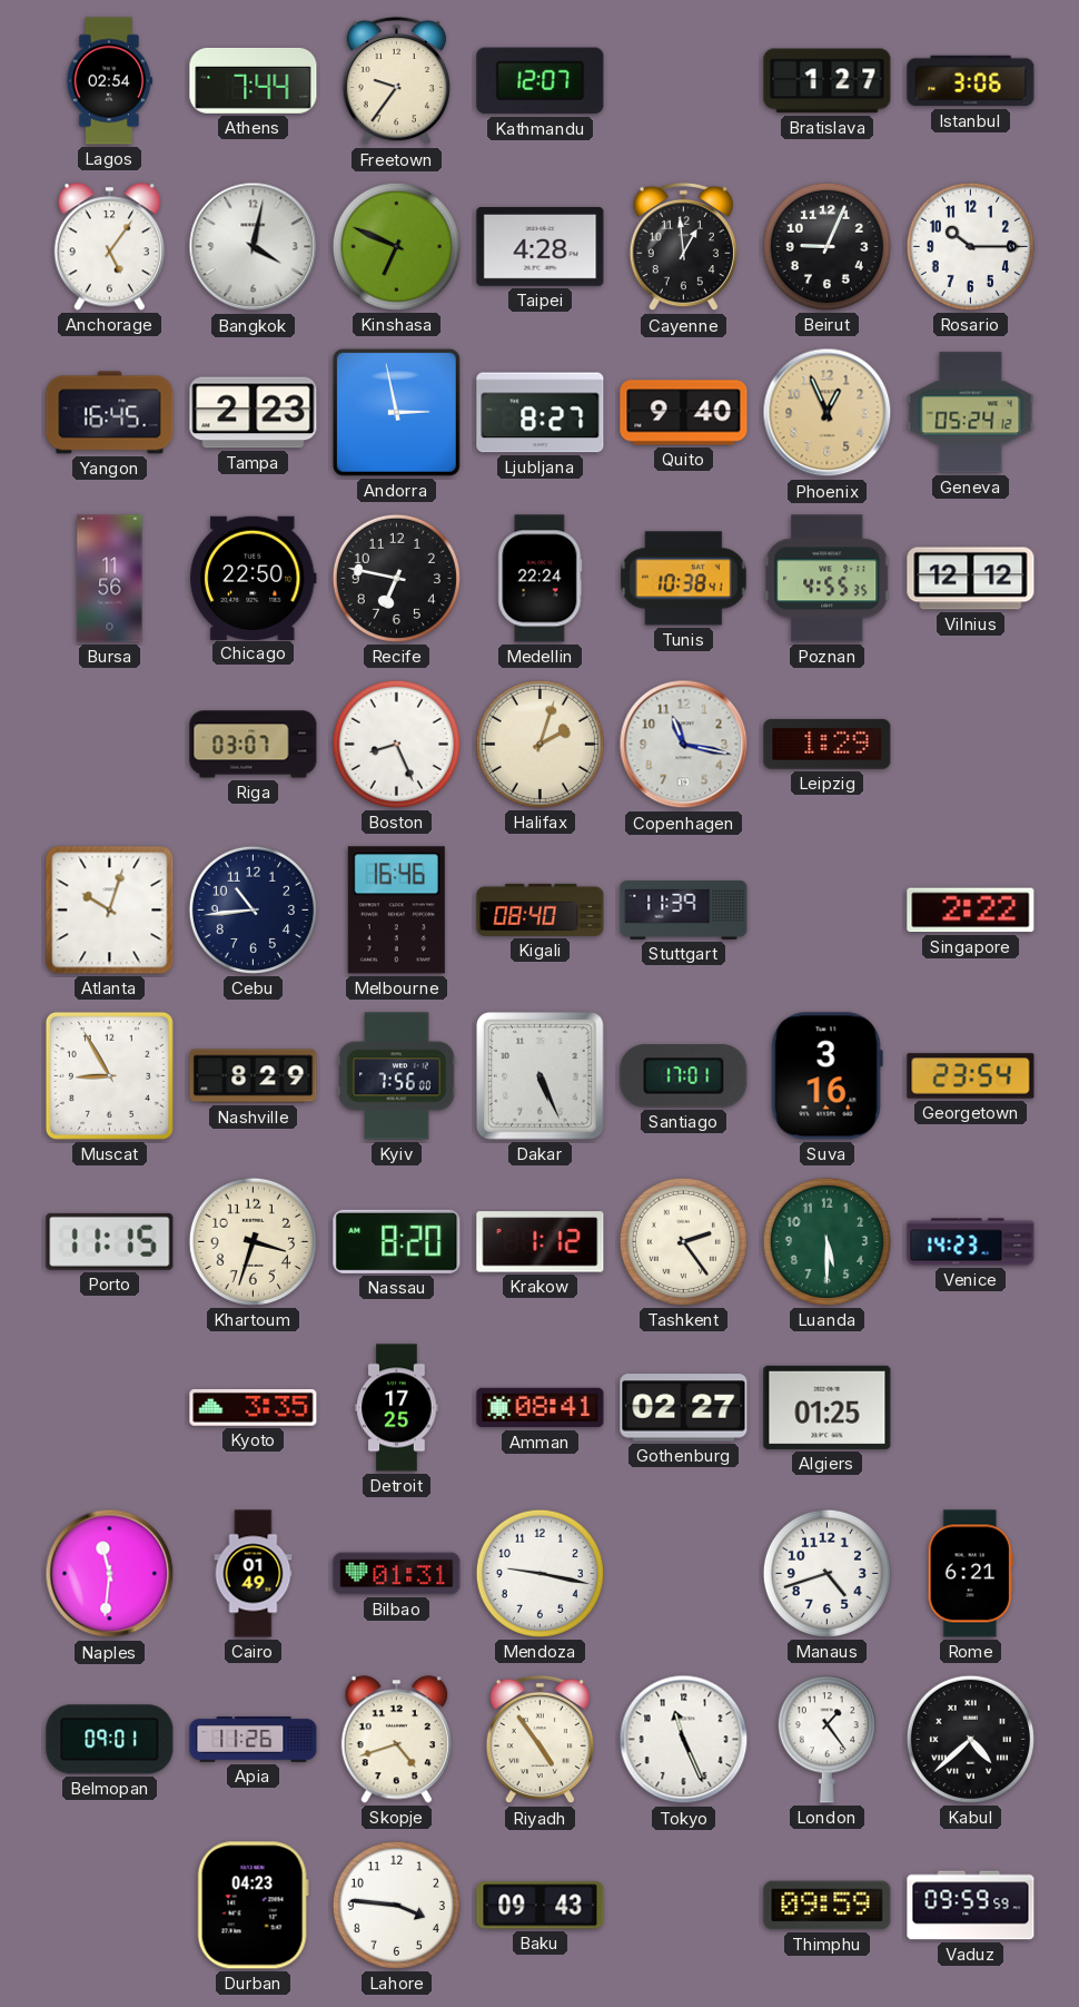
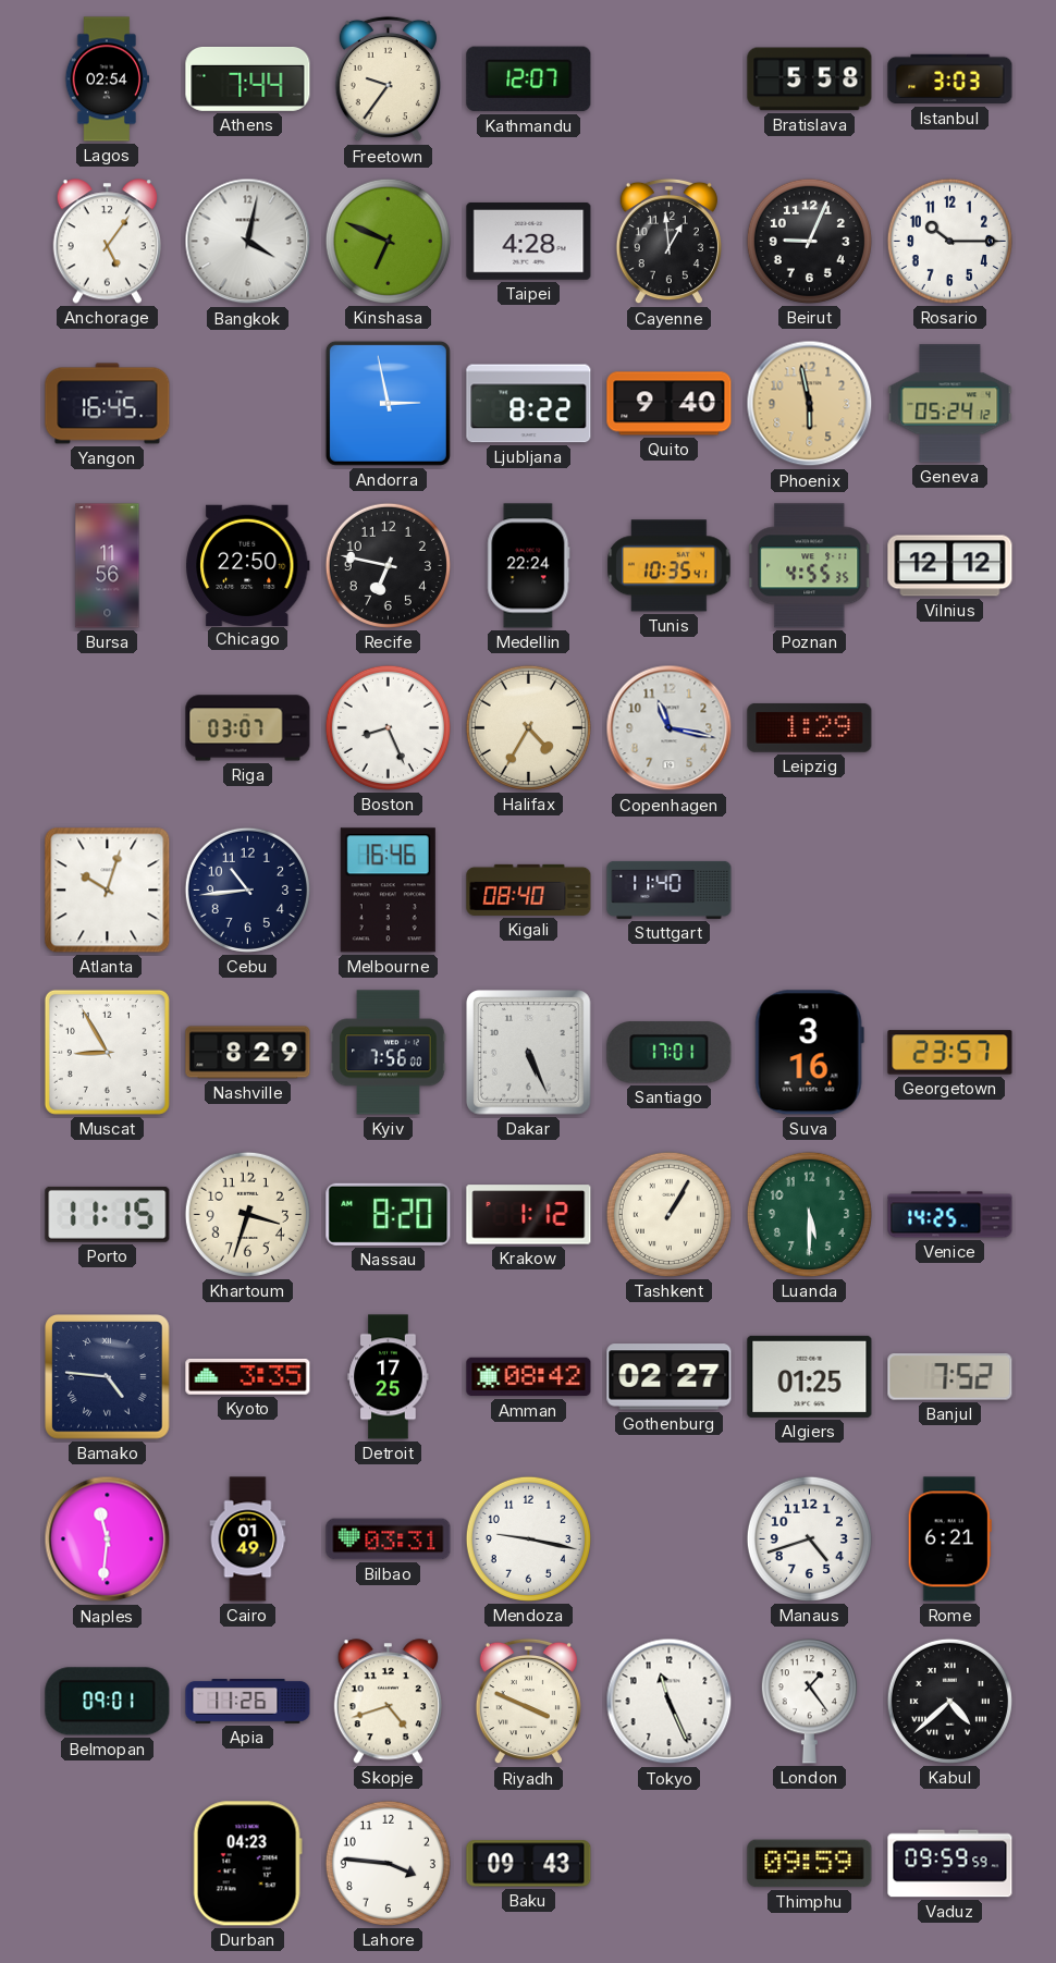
Bratislava: 1:27 -> 5:58
Istanbul: 3:06 -> 3:03
Tampa: 2:23 -> none
Ljubljana: 8:27 -> 8:22
Phoenix: 12:56 -> 5:58
Tunis: 10:38 -> 10:35
Halifax: 2:03 -> 4:35
Stuttgart: 11:39 -> 11:40
Singapore: 2:22 -> none
Georgetown: 23:54 -> 23:57
Tashkent: 2:24 -> 1:05
Venice: 14:23 -> 14:25
Bamako: none -> 4:46
Amman: 08:41 -> 08:42
Banjul: none -> 7:52
Bilbao: 01:31 -> 03:31
Riyadh: 4:54 -> 3:49
